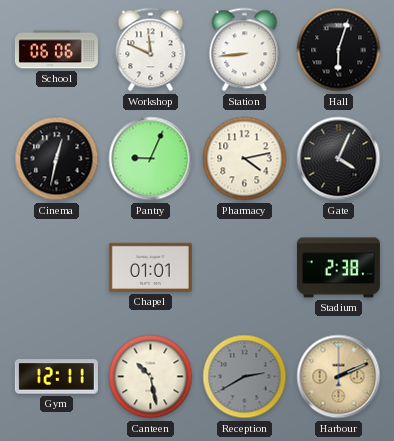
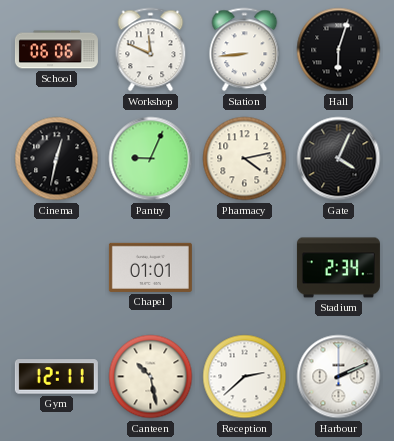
Stadium: 2:38 -> 2:34
Reception: 2:40 -> 2:38
Reception dial: grey -> white
Harbour dial: champagne -> white
